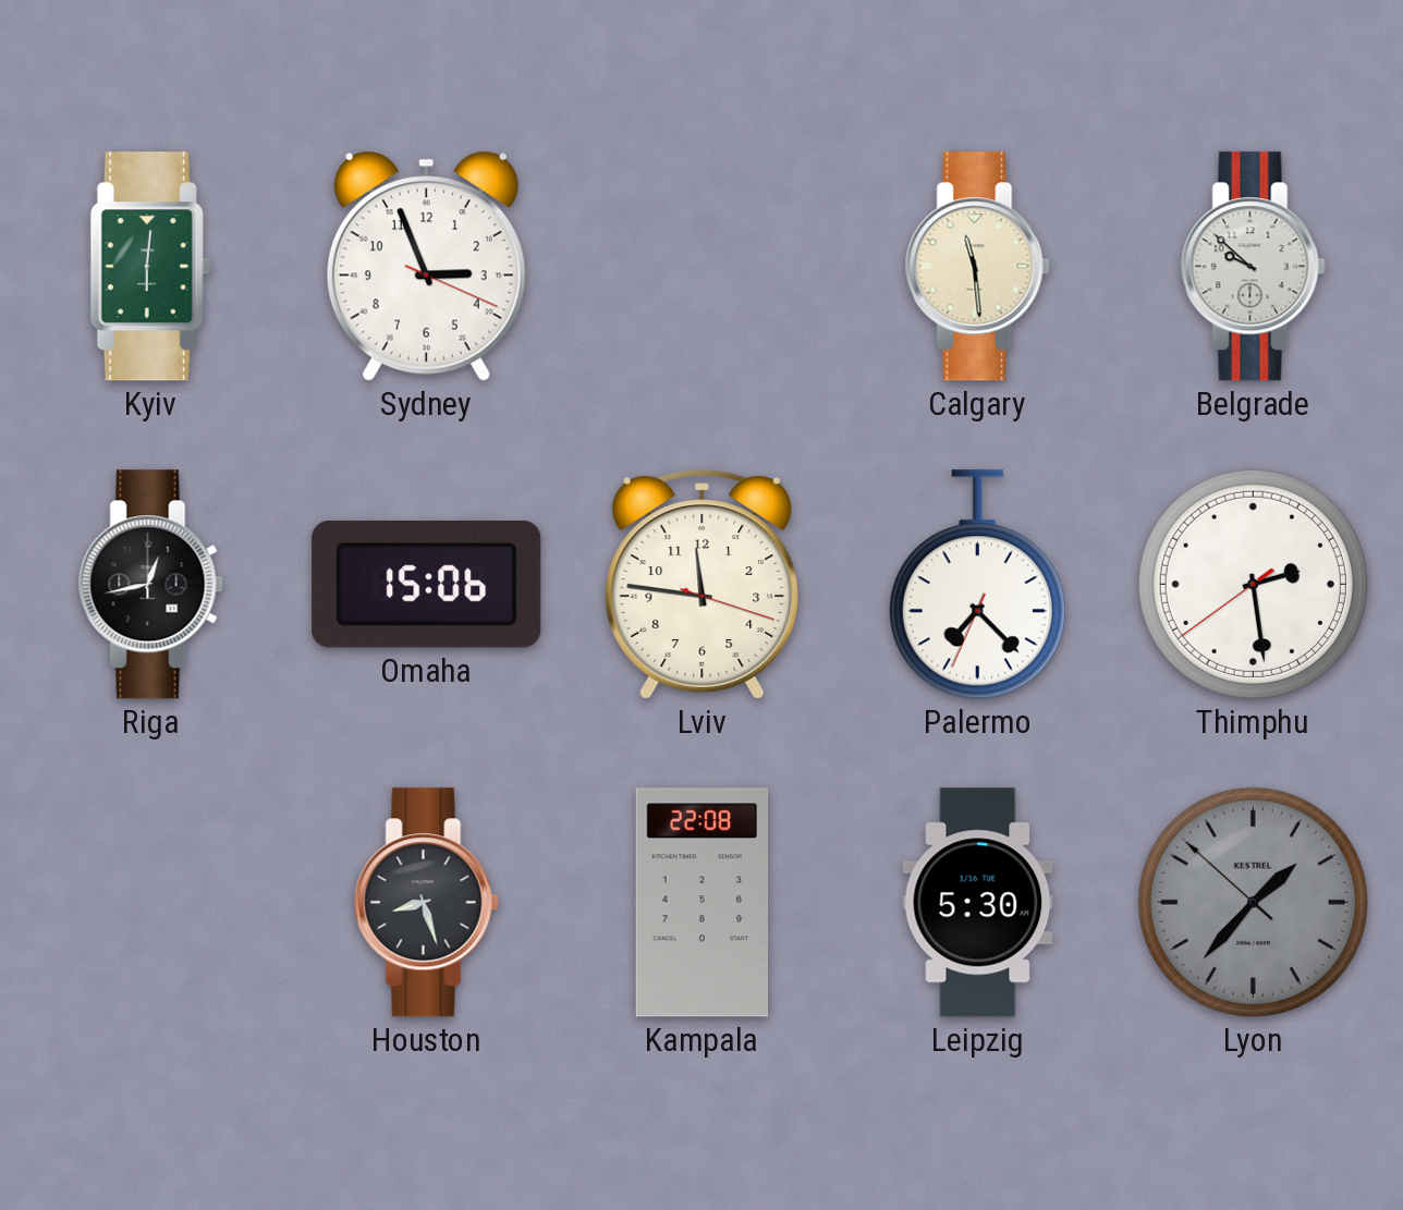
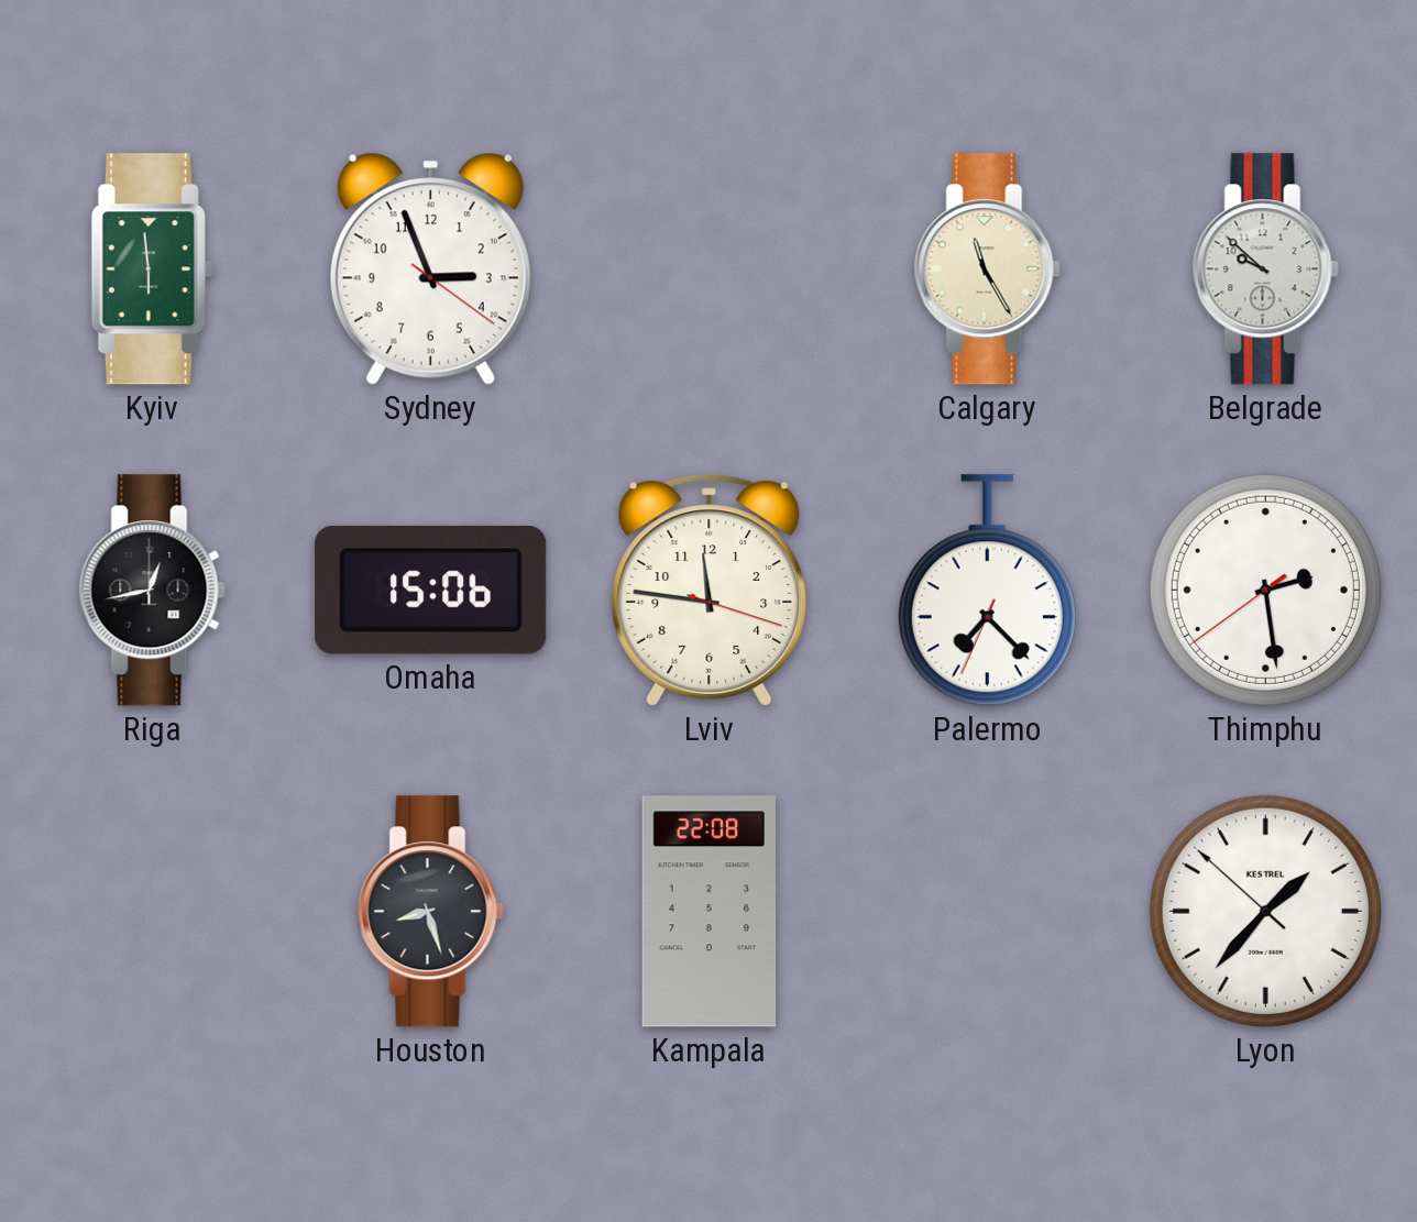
Kyiv: 6:01 -> 5:59
Sydney: 2:56:19 -> 2:56:21
Calgary: 11:29 -> 11:25
Leipzig: 5:30 -> none
Lyon dial: grey -> white
